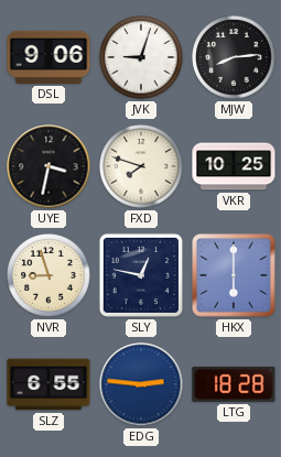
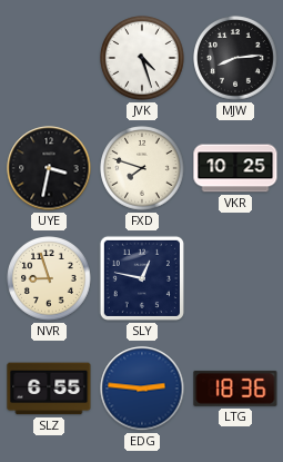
DSL: 9:06 -> none
JVK: 9:03 -> 4:27
HKX: 6:00 -> none
LTG: 18:28 -> 18:36
